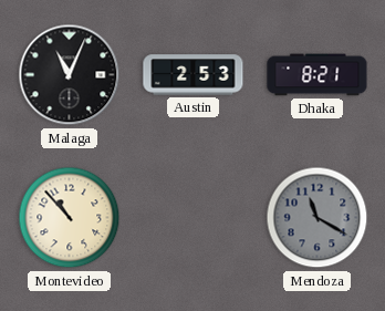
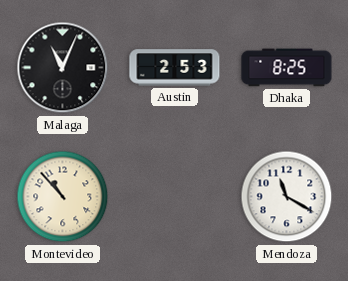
Dhaka: 8:21 -> 8:25
Mendoza dial: grey -> white
